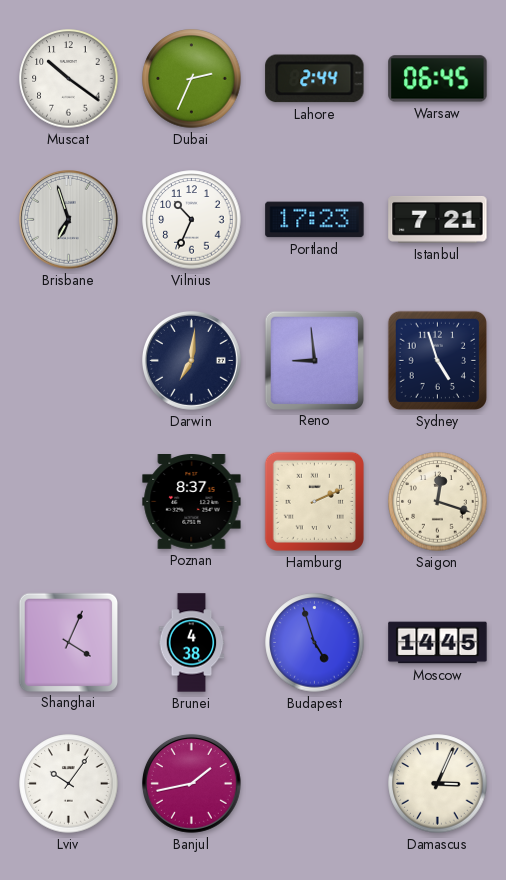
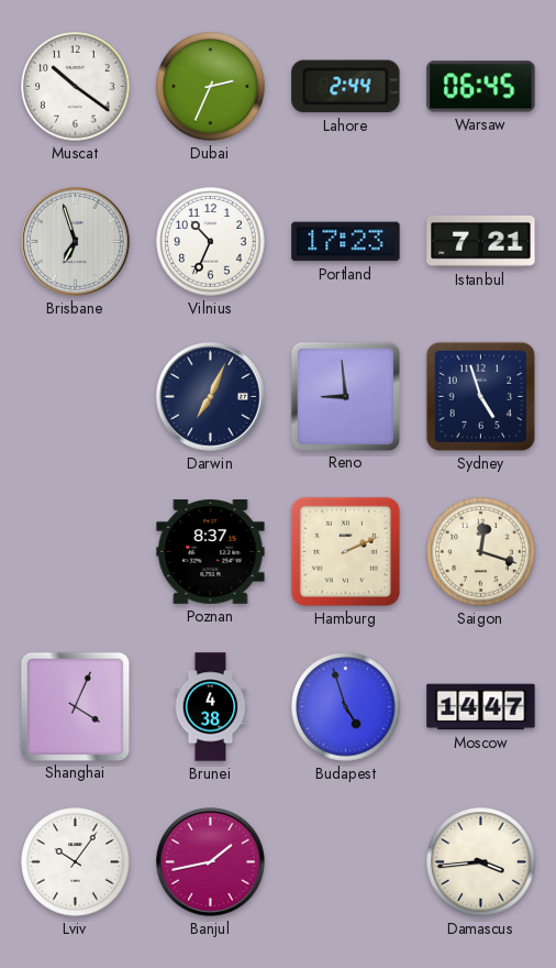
Darwin: 7:01 -> 7:04
Moscow: 14:45 -> 14:47
Damascus: 3:04 -> 3:44
